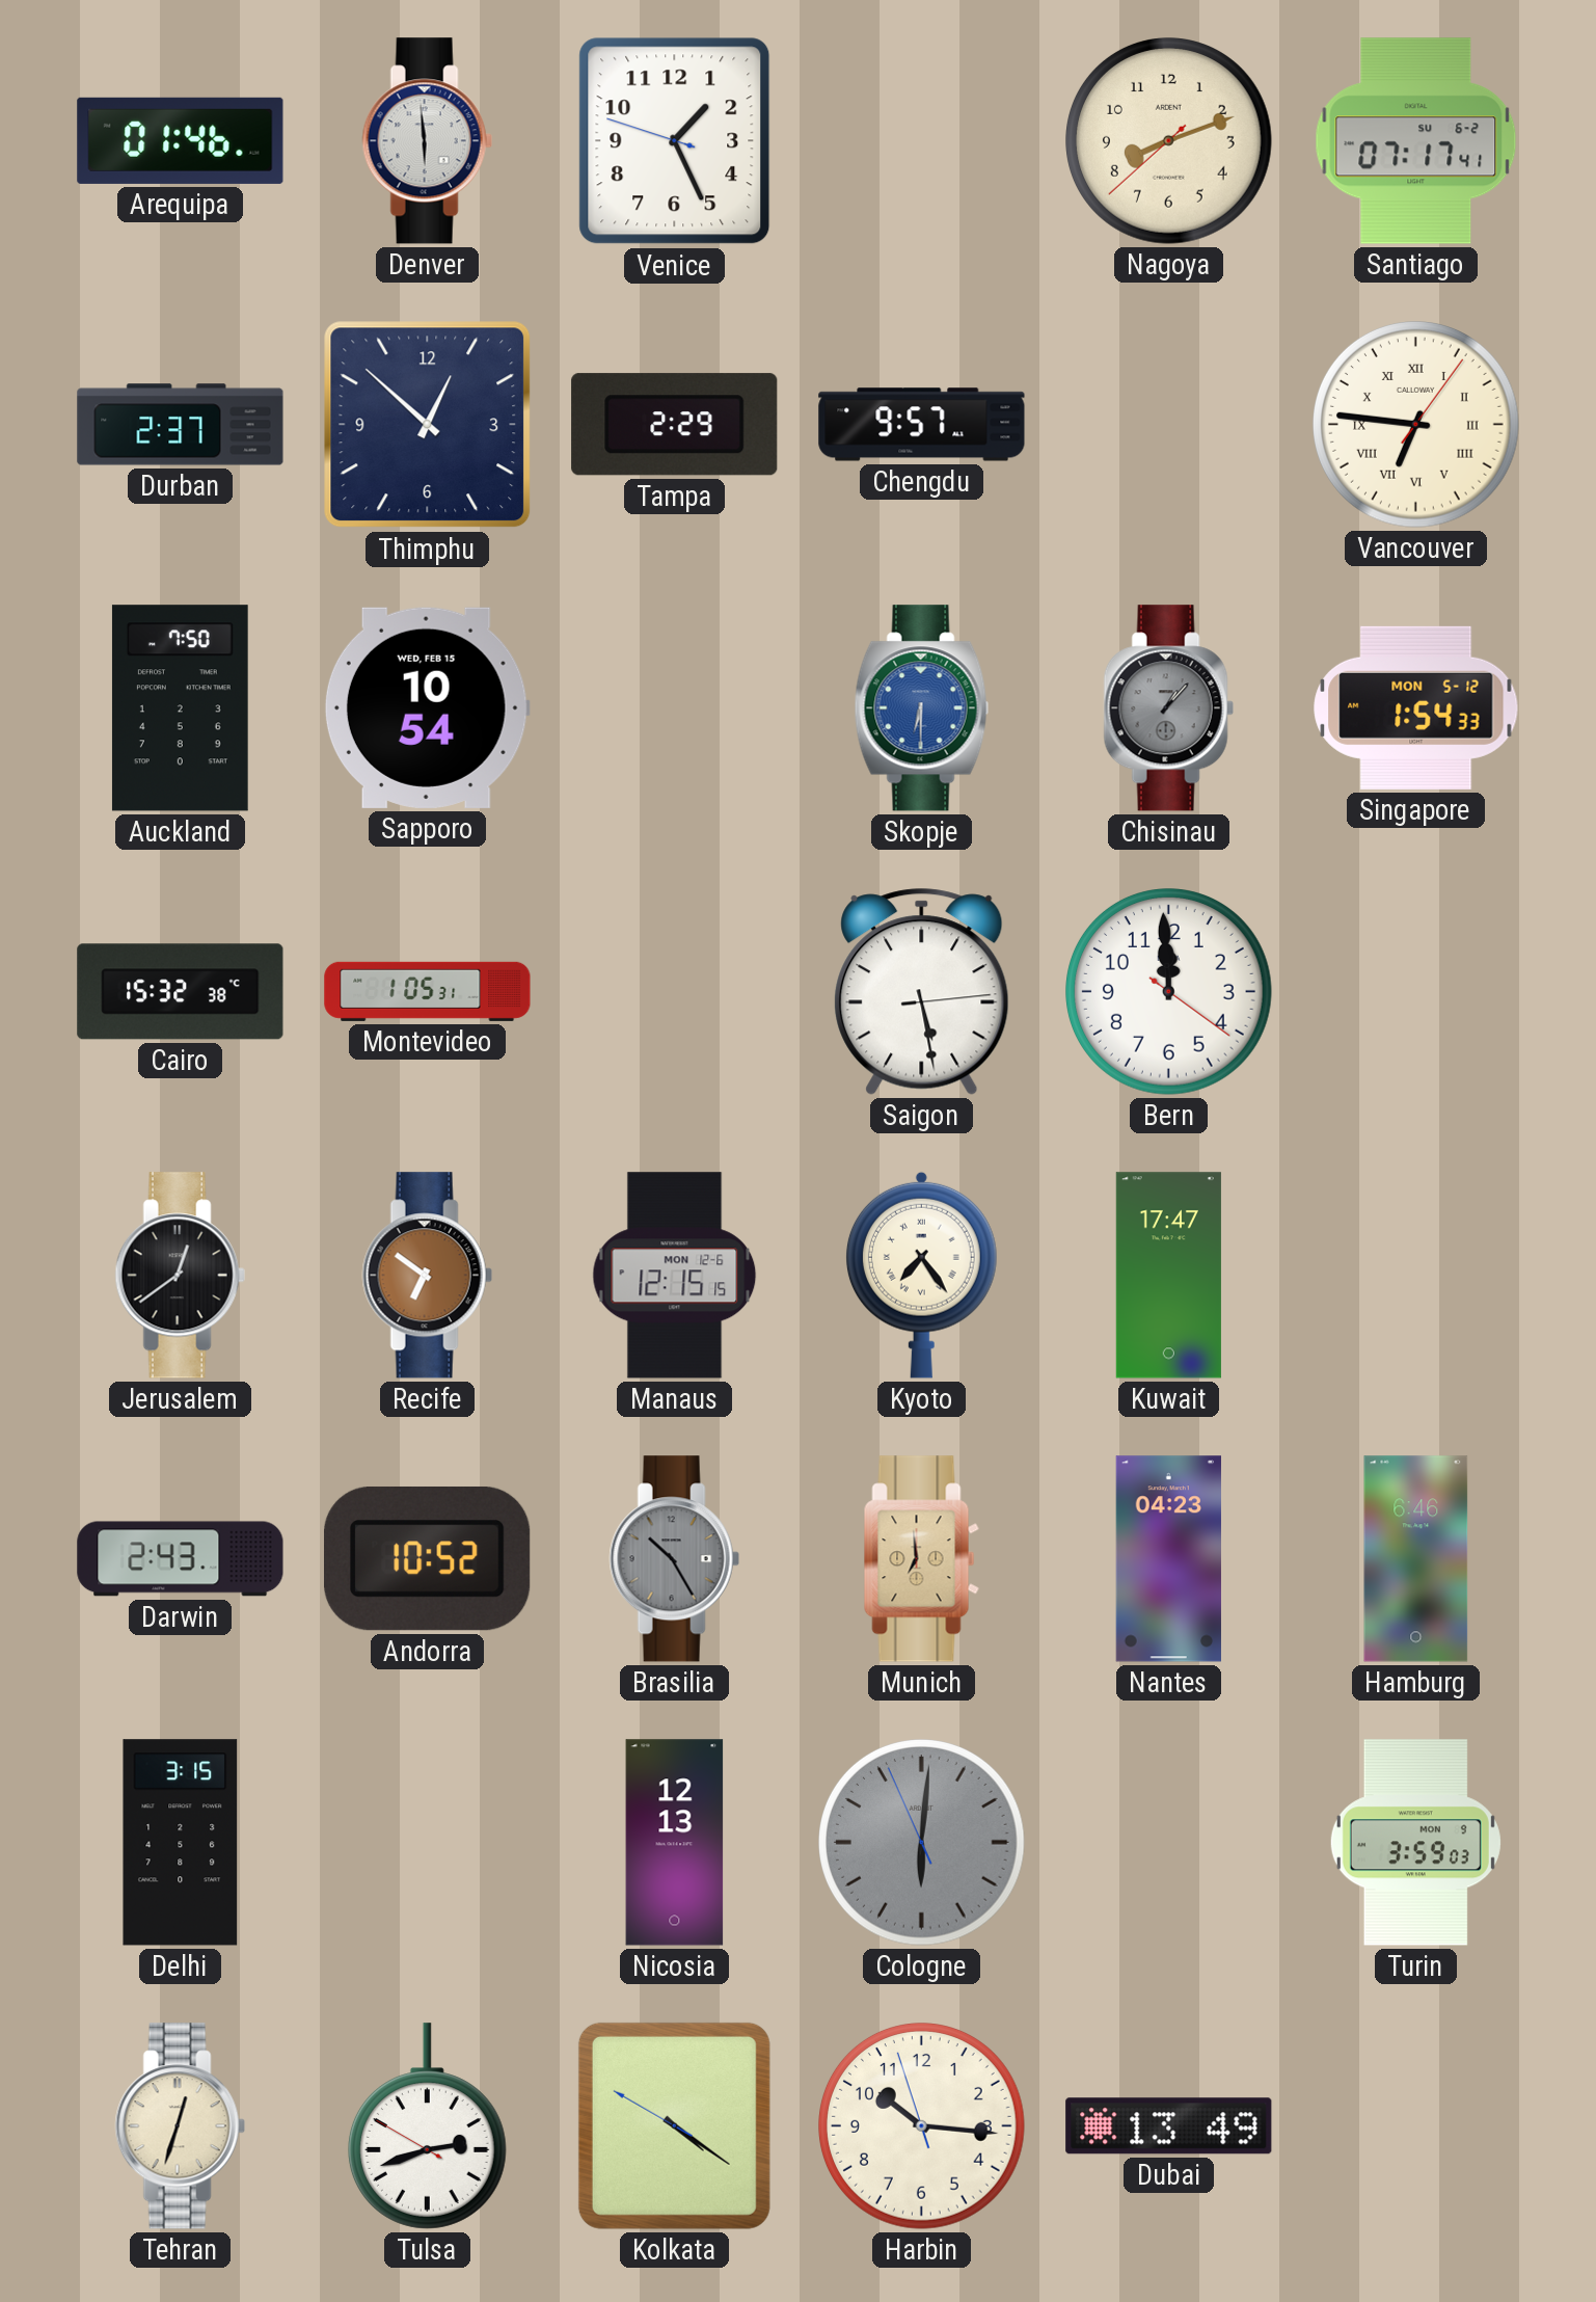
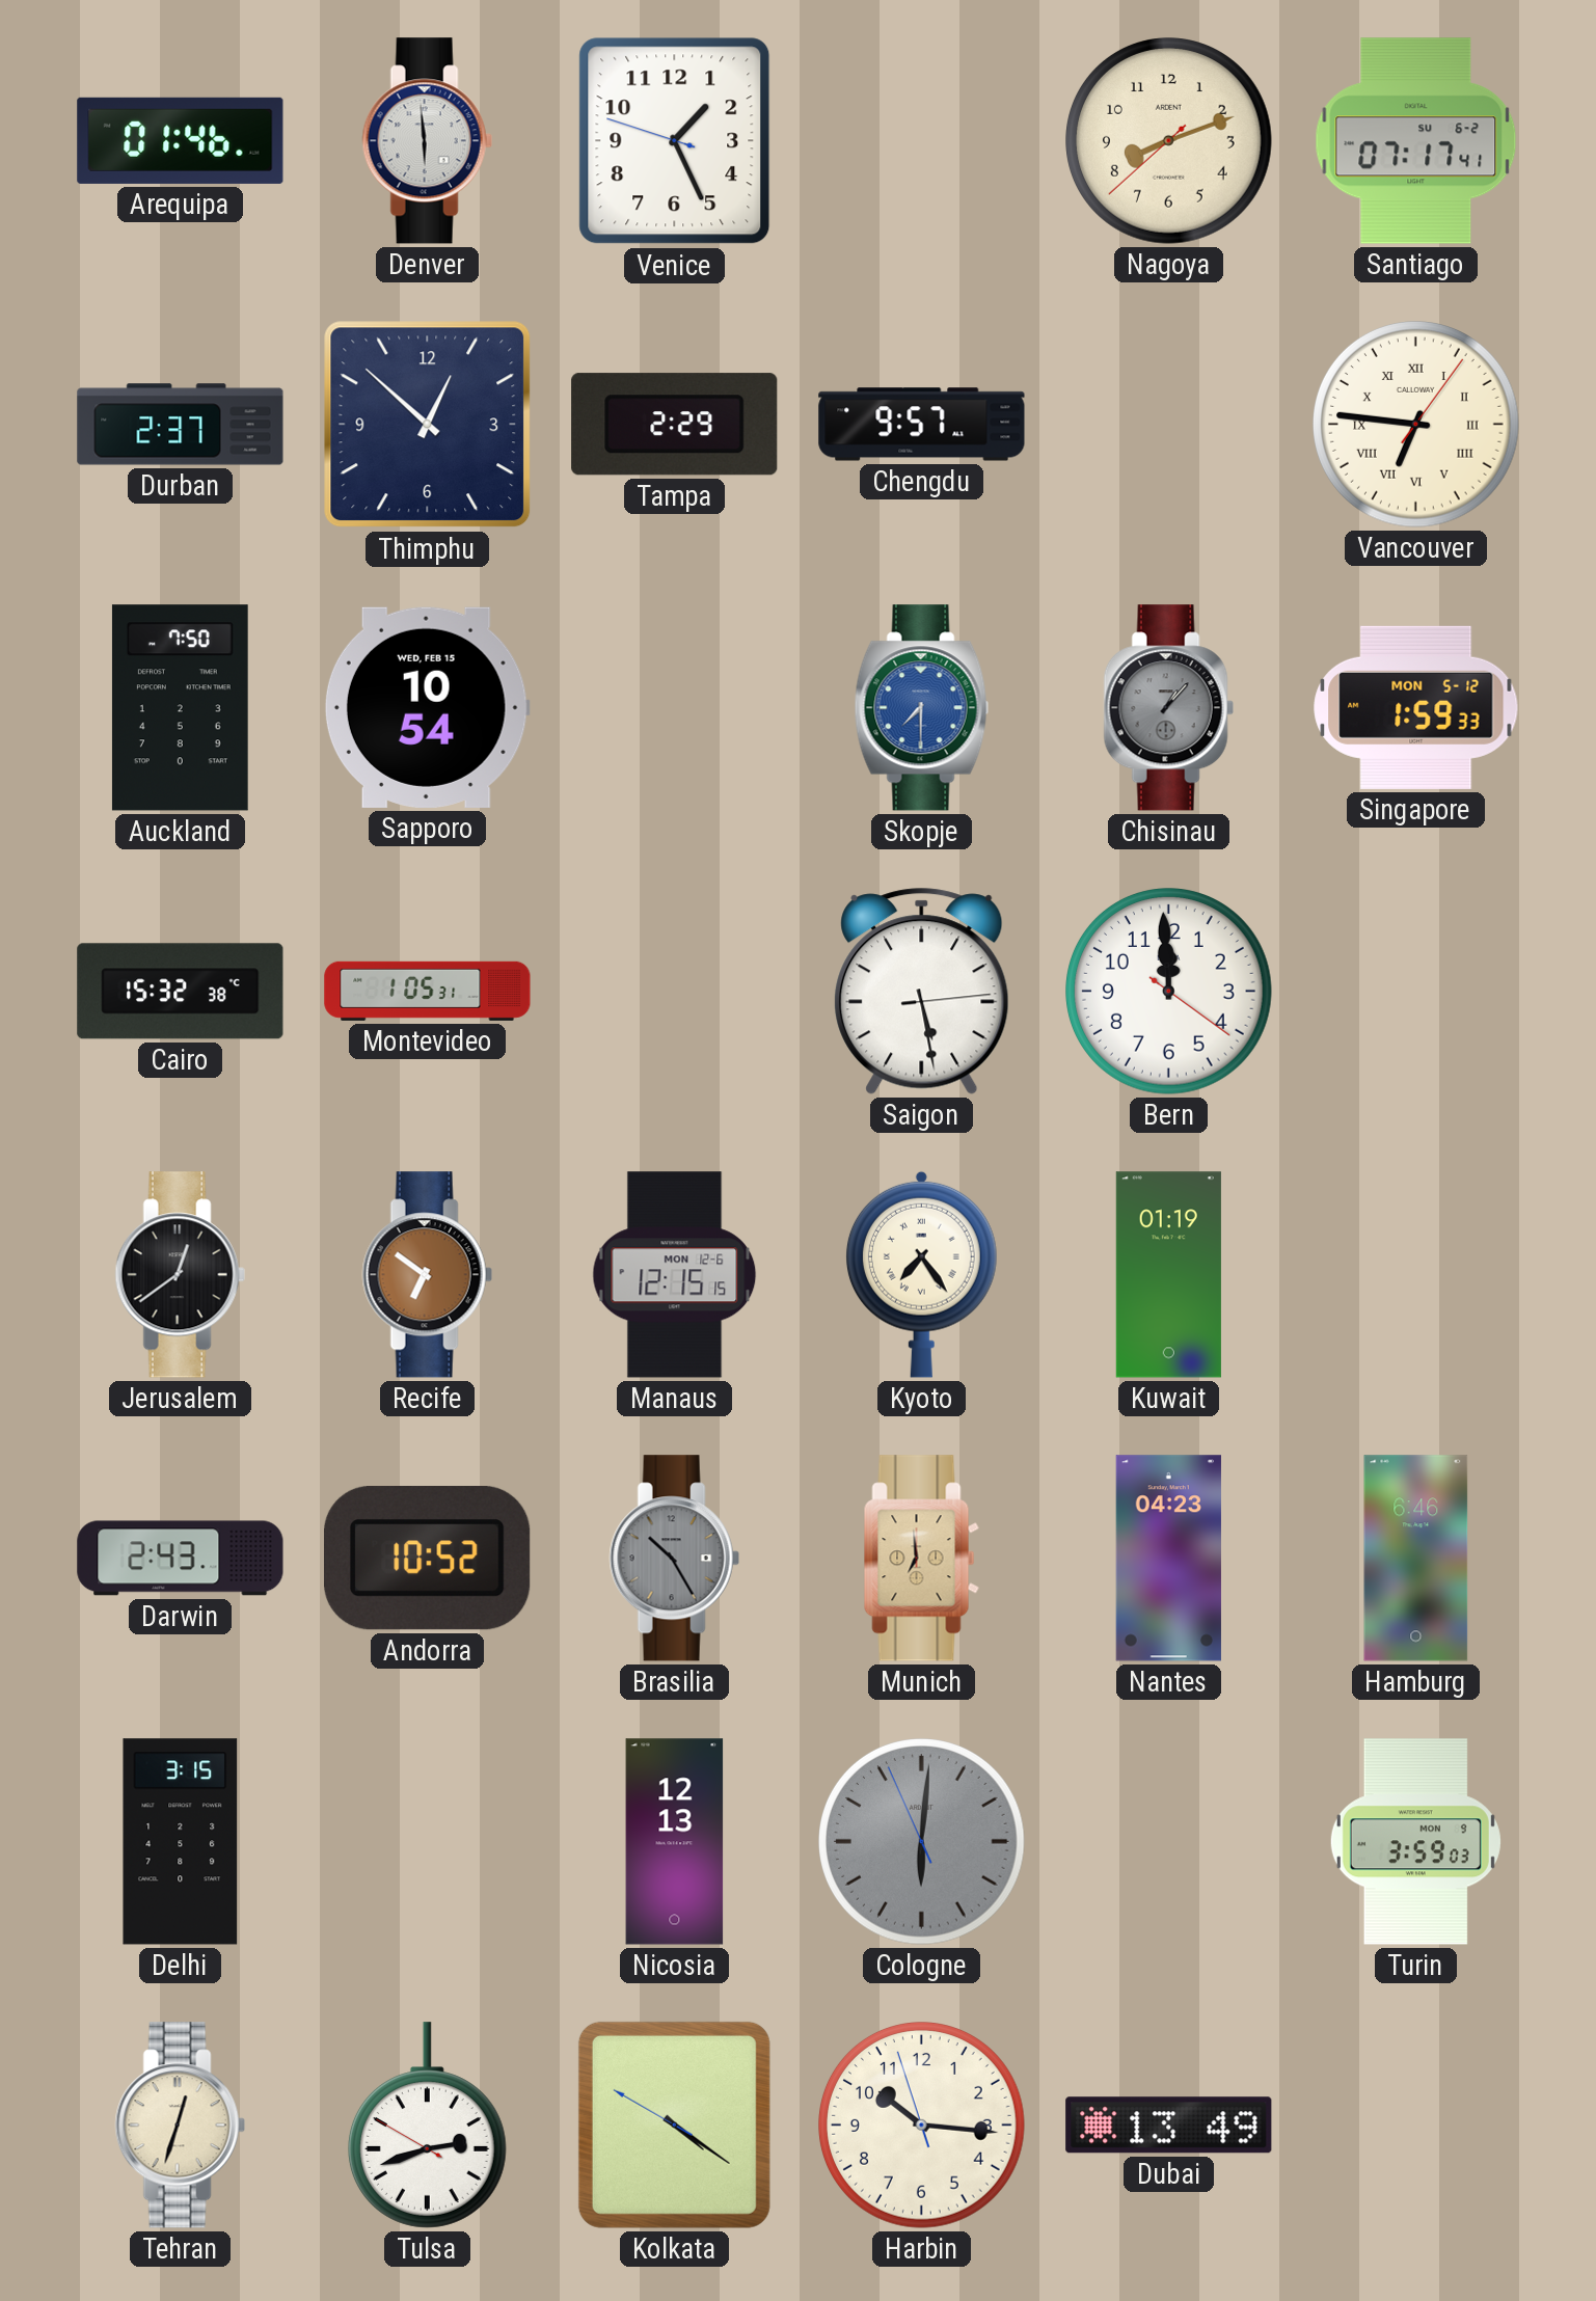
Skopje: 6:30 -> 7:30
Singapore: 1:54 -> 1:59
Kuwait: 17:47 -> 01:19
